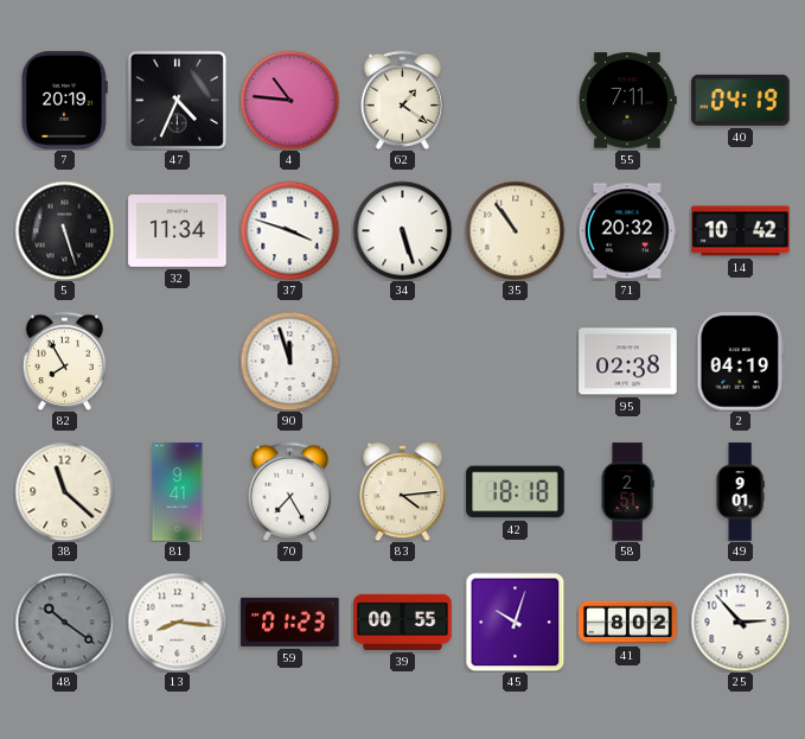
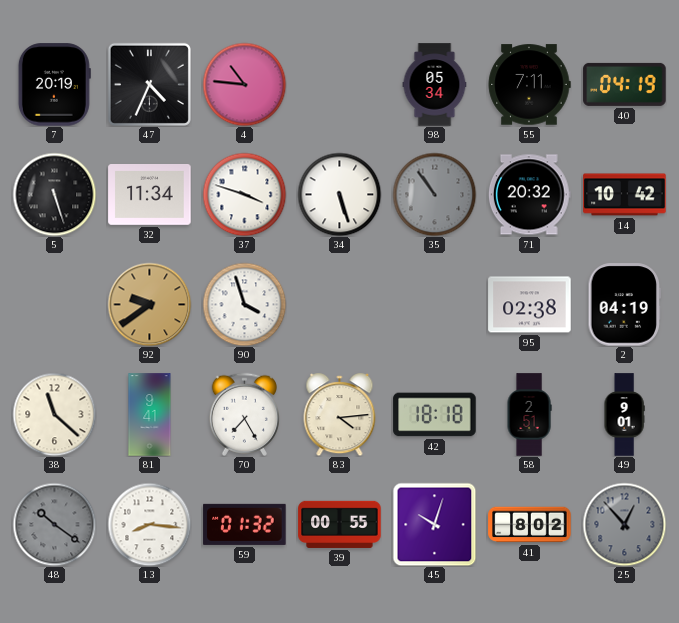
62: 1:21 -> none
98: none -> 05:34
35 dial: cream -> grey
82: 7:55 -> none
92: none -> 9:39
90: 11:57 -> 3:57
59: 01:23 -> 01:32
25: 2:53 -> 12:53
25 dial: white -> grey
